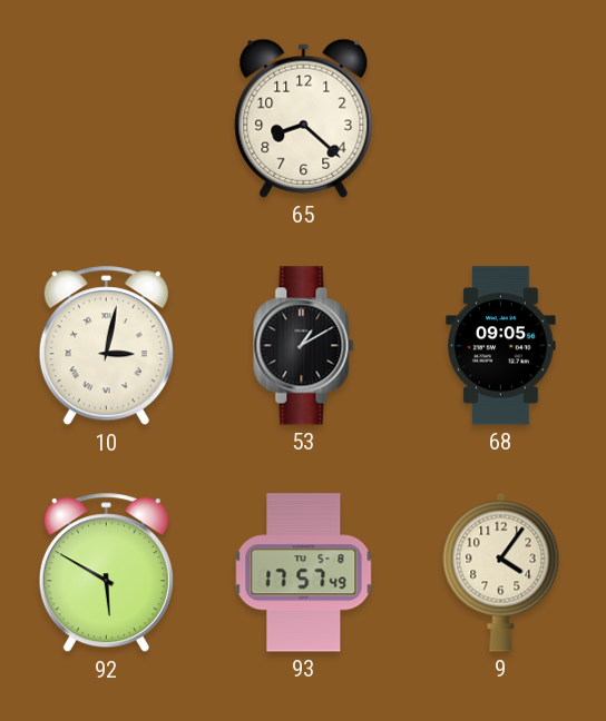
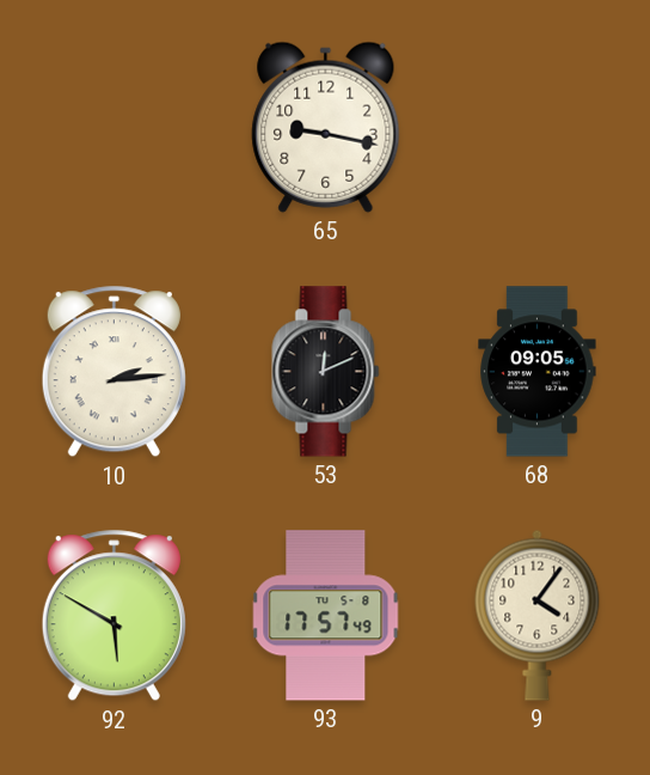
65: 8:22 -> 9:17
10: 3:02 -> 2:14
53: 1:10 -> 12:11
